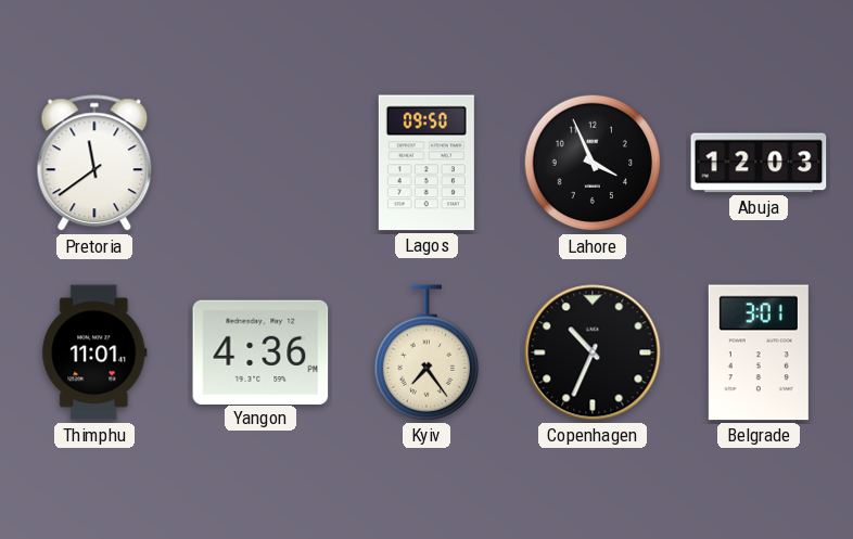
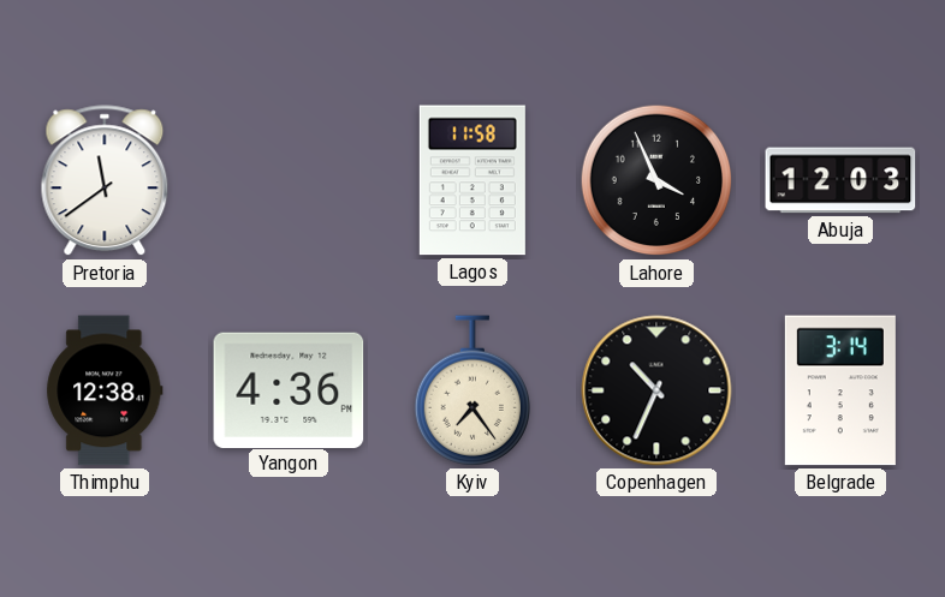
Lagos: 09:50 -> 11:58
Thimphu: 11:01 -> 12:38
Belgrade: 3:01 -> 3:14
